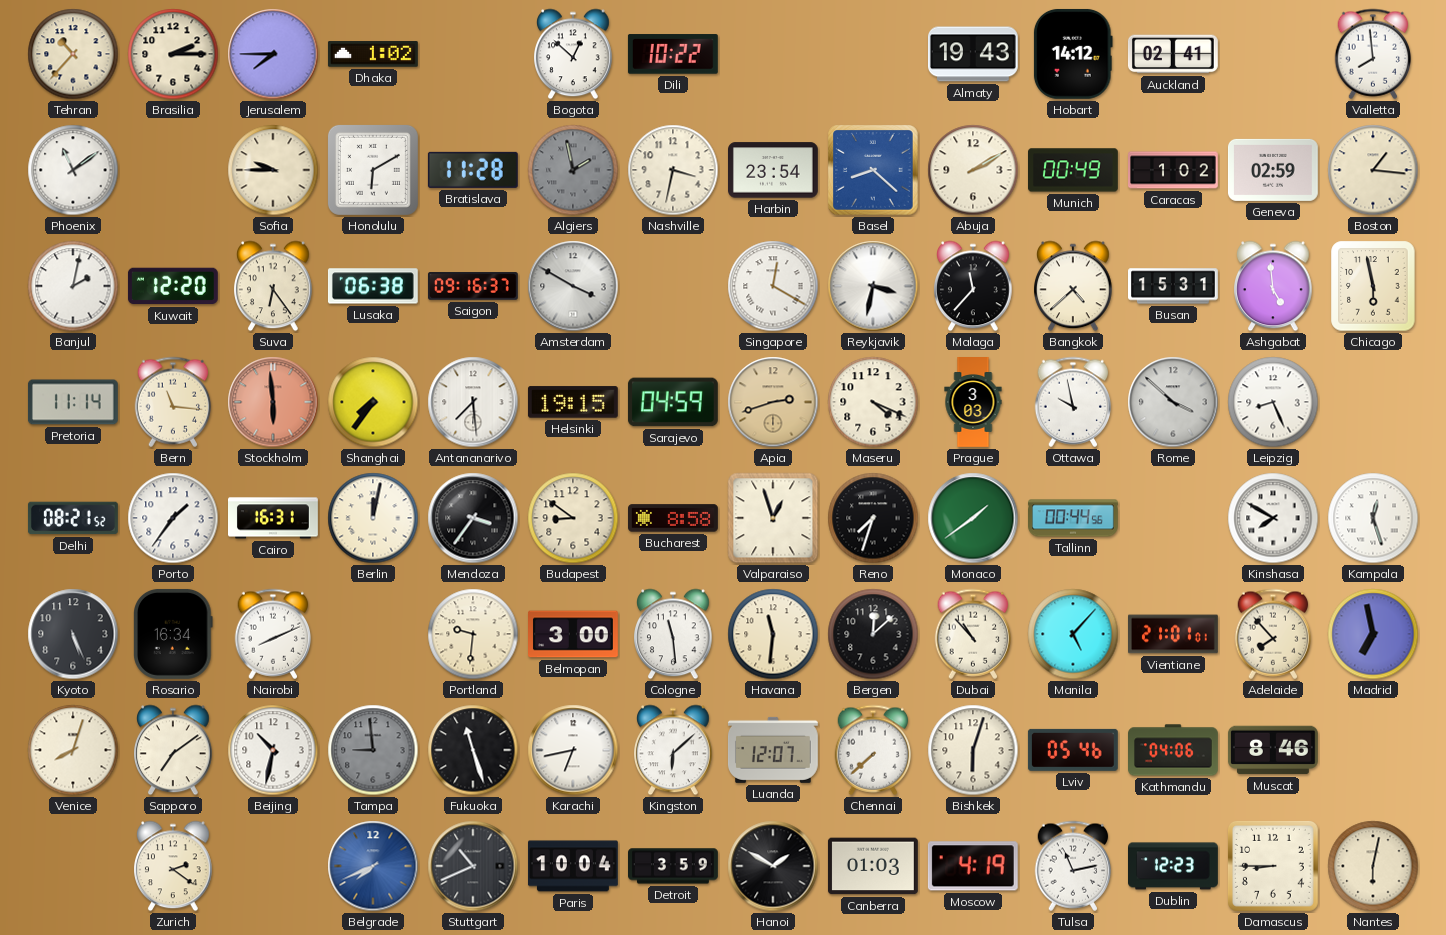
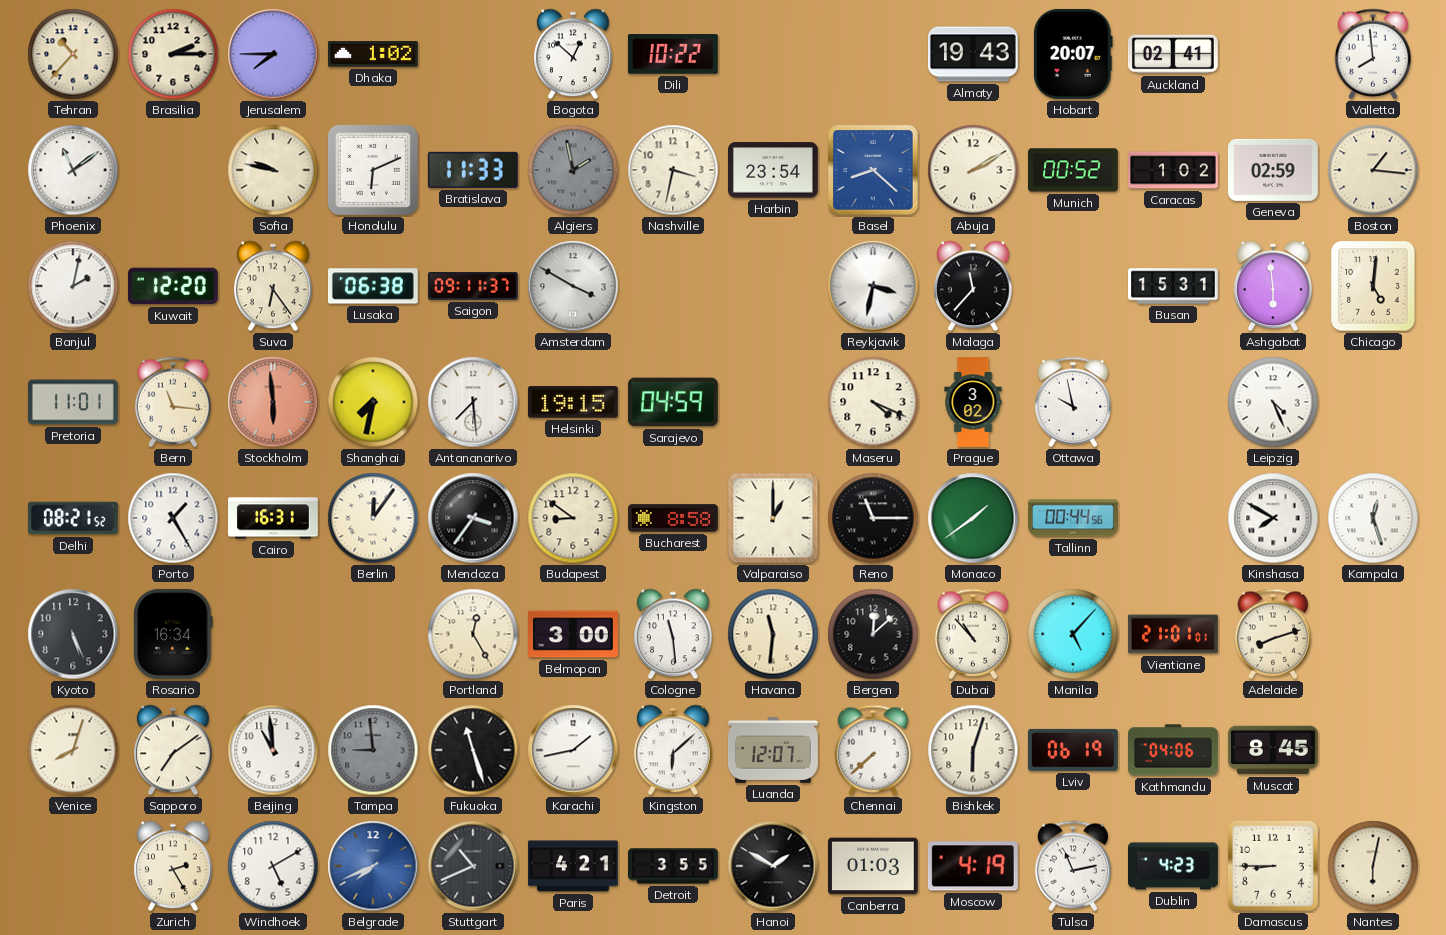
Hobart: 14:12 -> 20:07
Sofia: 9:45 -> 9:47
Honolulu: 6:10 -> 6:11
Bratislava: 11:28 -> 11:33
Munich: 00:49 -> 00:52
Saigon: 09:16 -> 09:11
Singapore: 12:20 -> none
Bangkok: 4:38 -> none
Ashgabat: 4:59 -> 5:59
Chicago: 5:58 -> 5:01
Pretoria: 11:14 -> 11:01
Shanghai: 7:36 -> 7:32
Apia: 2:42 -> none
Prague: 3:03 -> 3:02
Rome: 3:52 -> none
Leipzig: 8:26 -> 4:26
Porto: 1:36 -> 1:25
Berlin: 12:02 -> 12:06
Valparaiso: 12:57 -> 1:00
Reno: 7:33 -> 11:15
Nairobi: 8:11 -> none
Portland: 9:31 -> 12:25
Adelaide: 7:53 -> 8:12
Madrid: 6:58 -> none
Beijing: 10:32 -> 10:59
Karachi: 6:43 -> 1:43
Lviv: 05:46 -> 06:19
Muscat: 8:46 -> 8:45
Zurich: 2:21 -> 2:25
Windhoek: none -> 5:10
Paris: 10:04 -> 4:21
Detroit: 3:59 -> 3:55
Dublin: 12:23 -> 4:23
